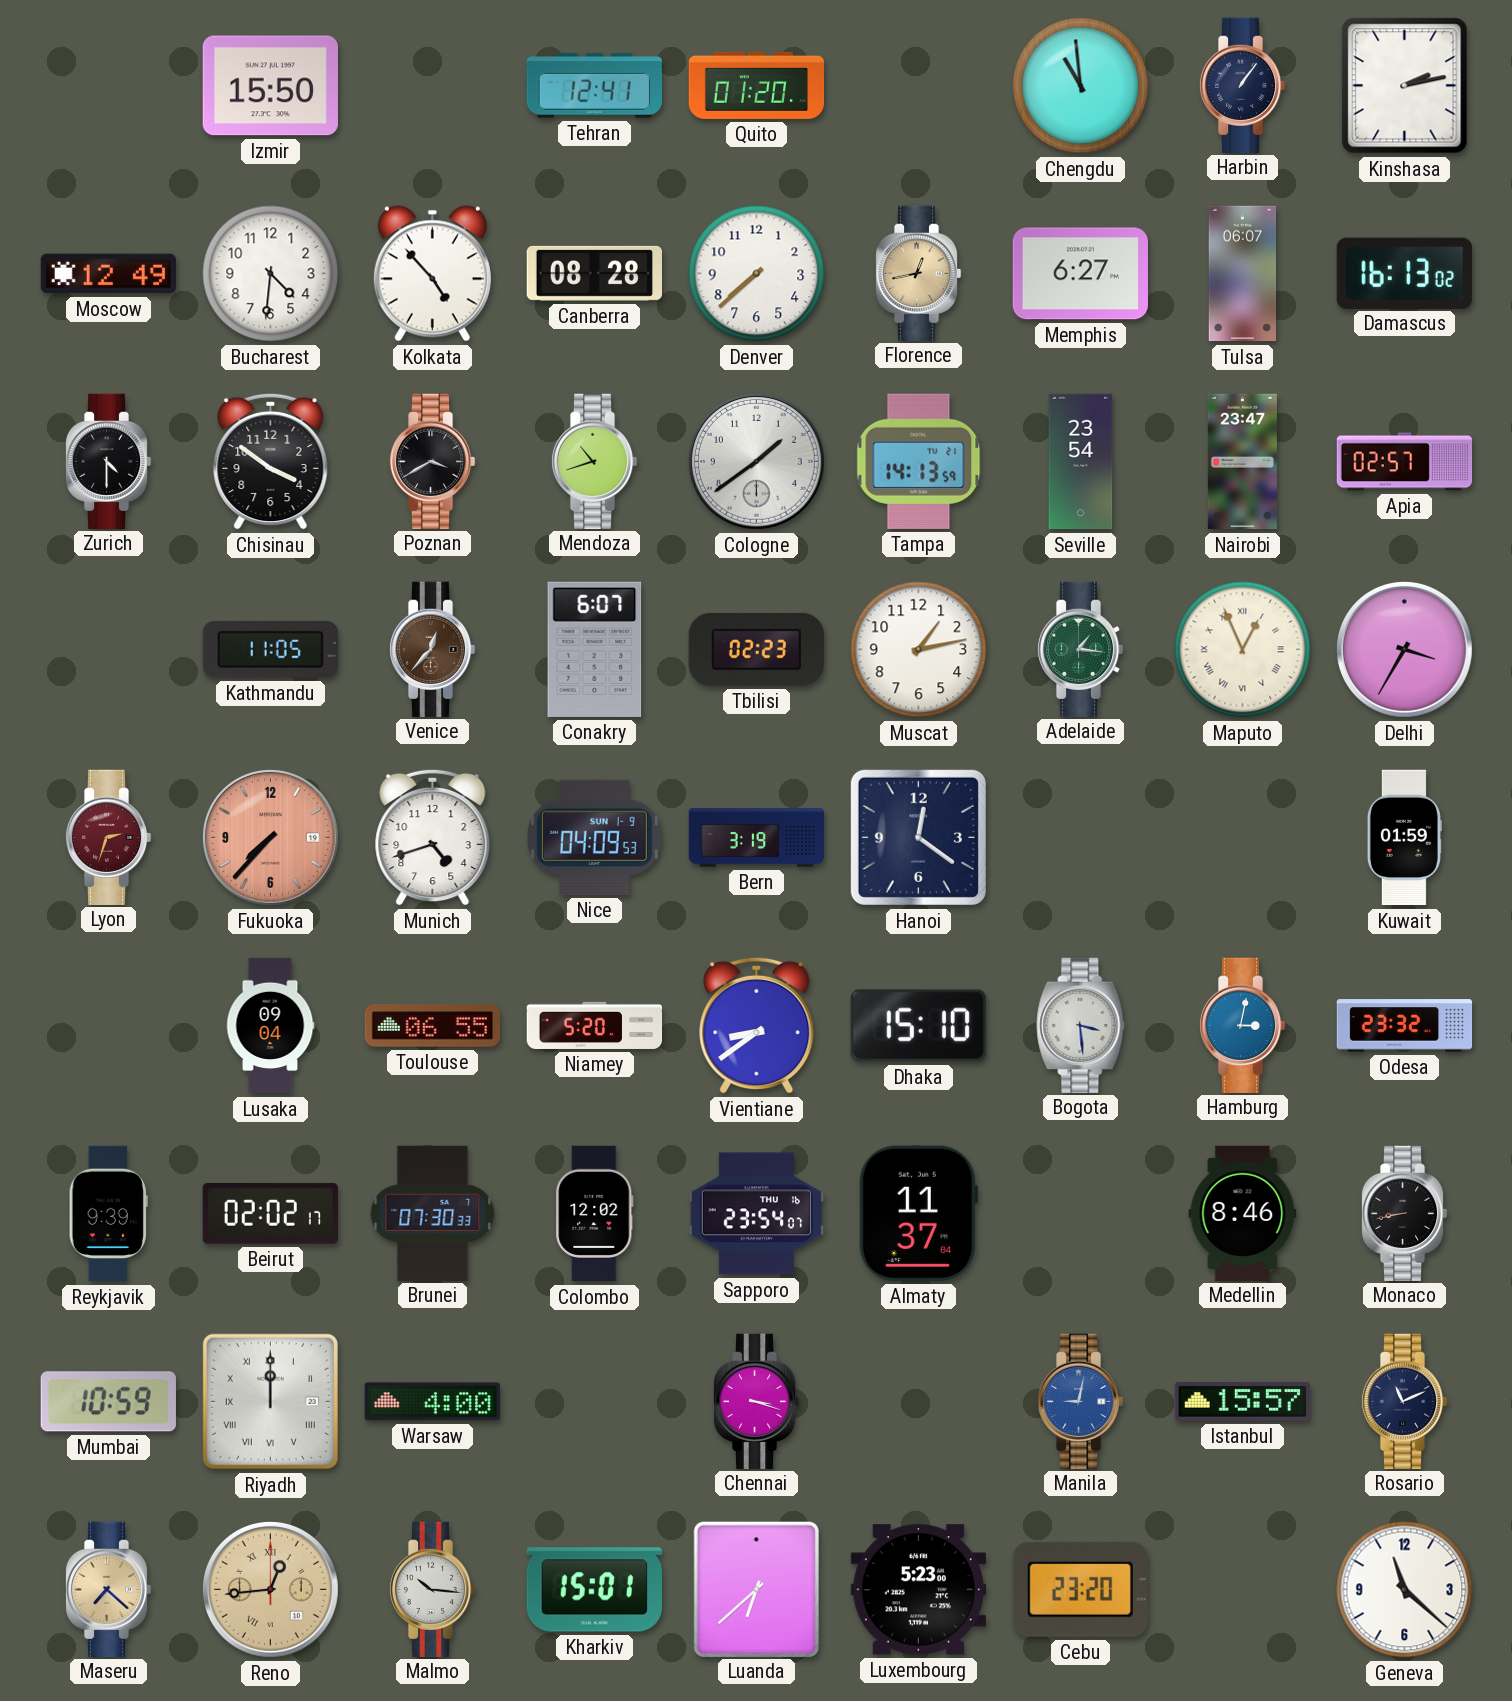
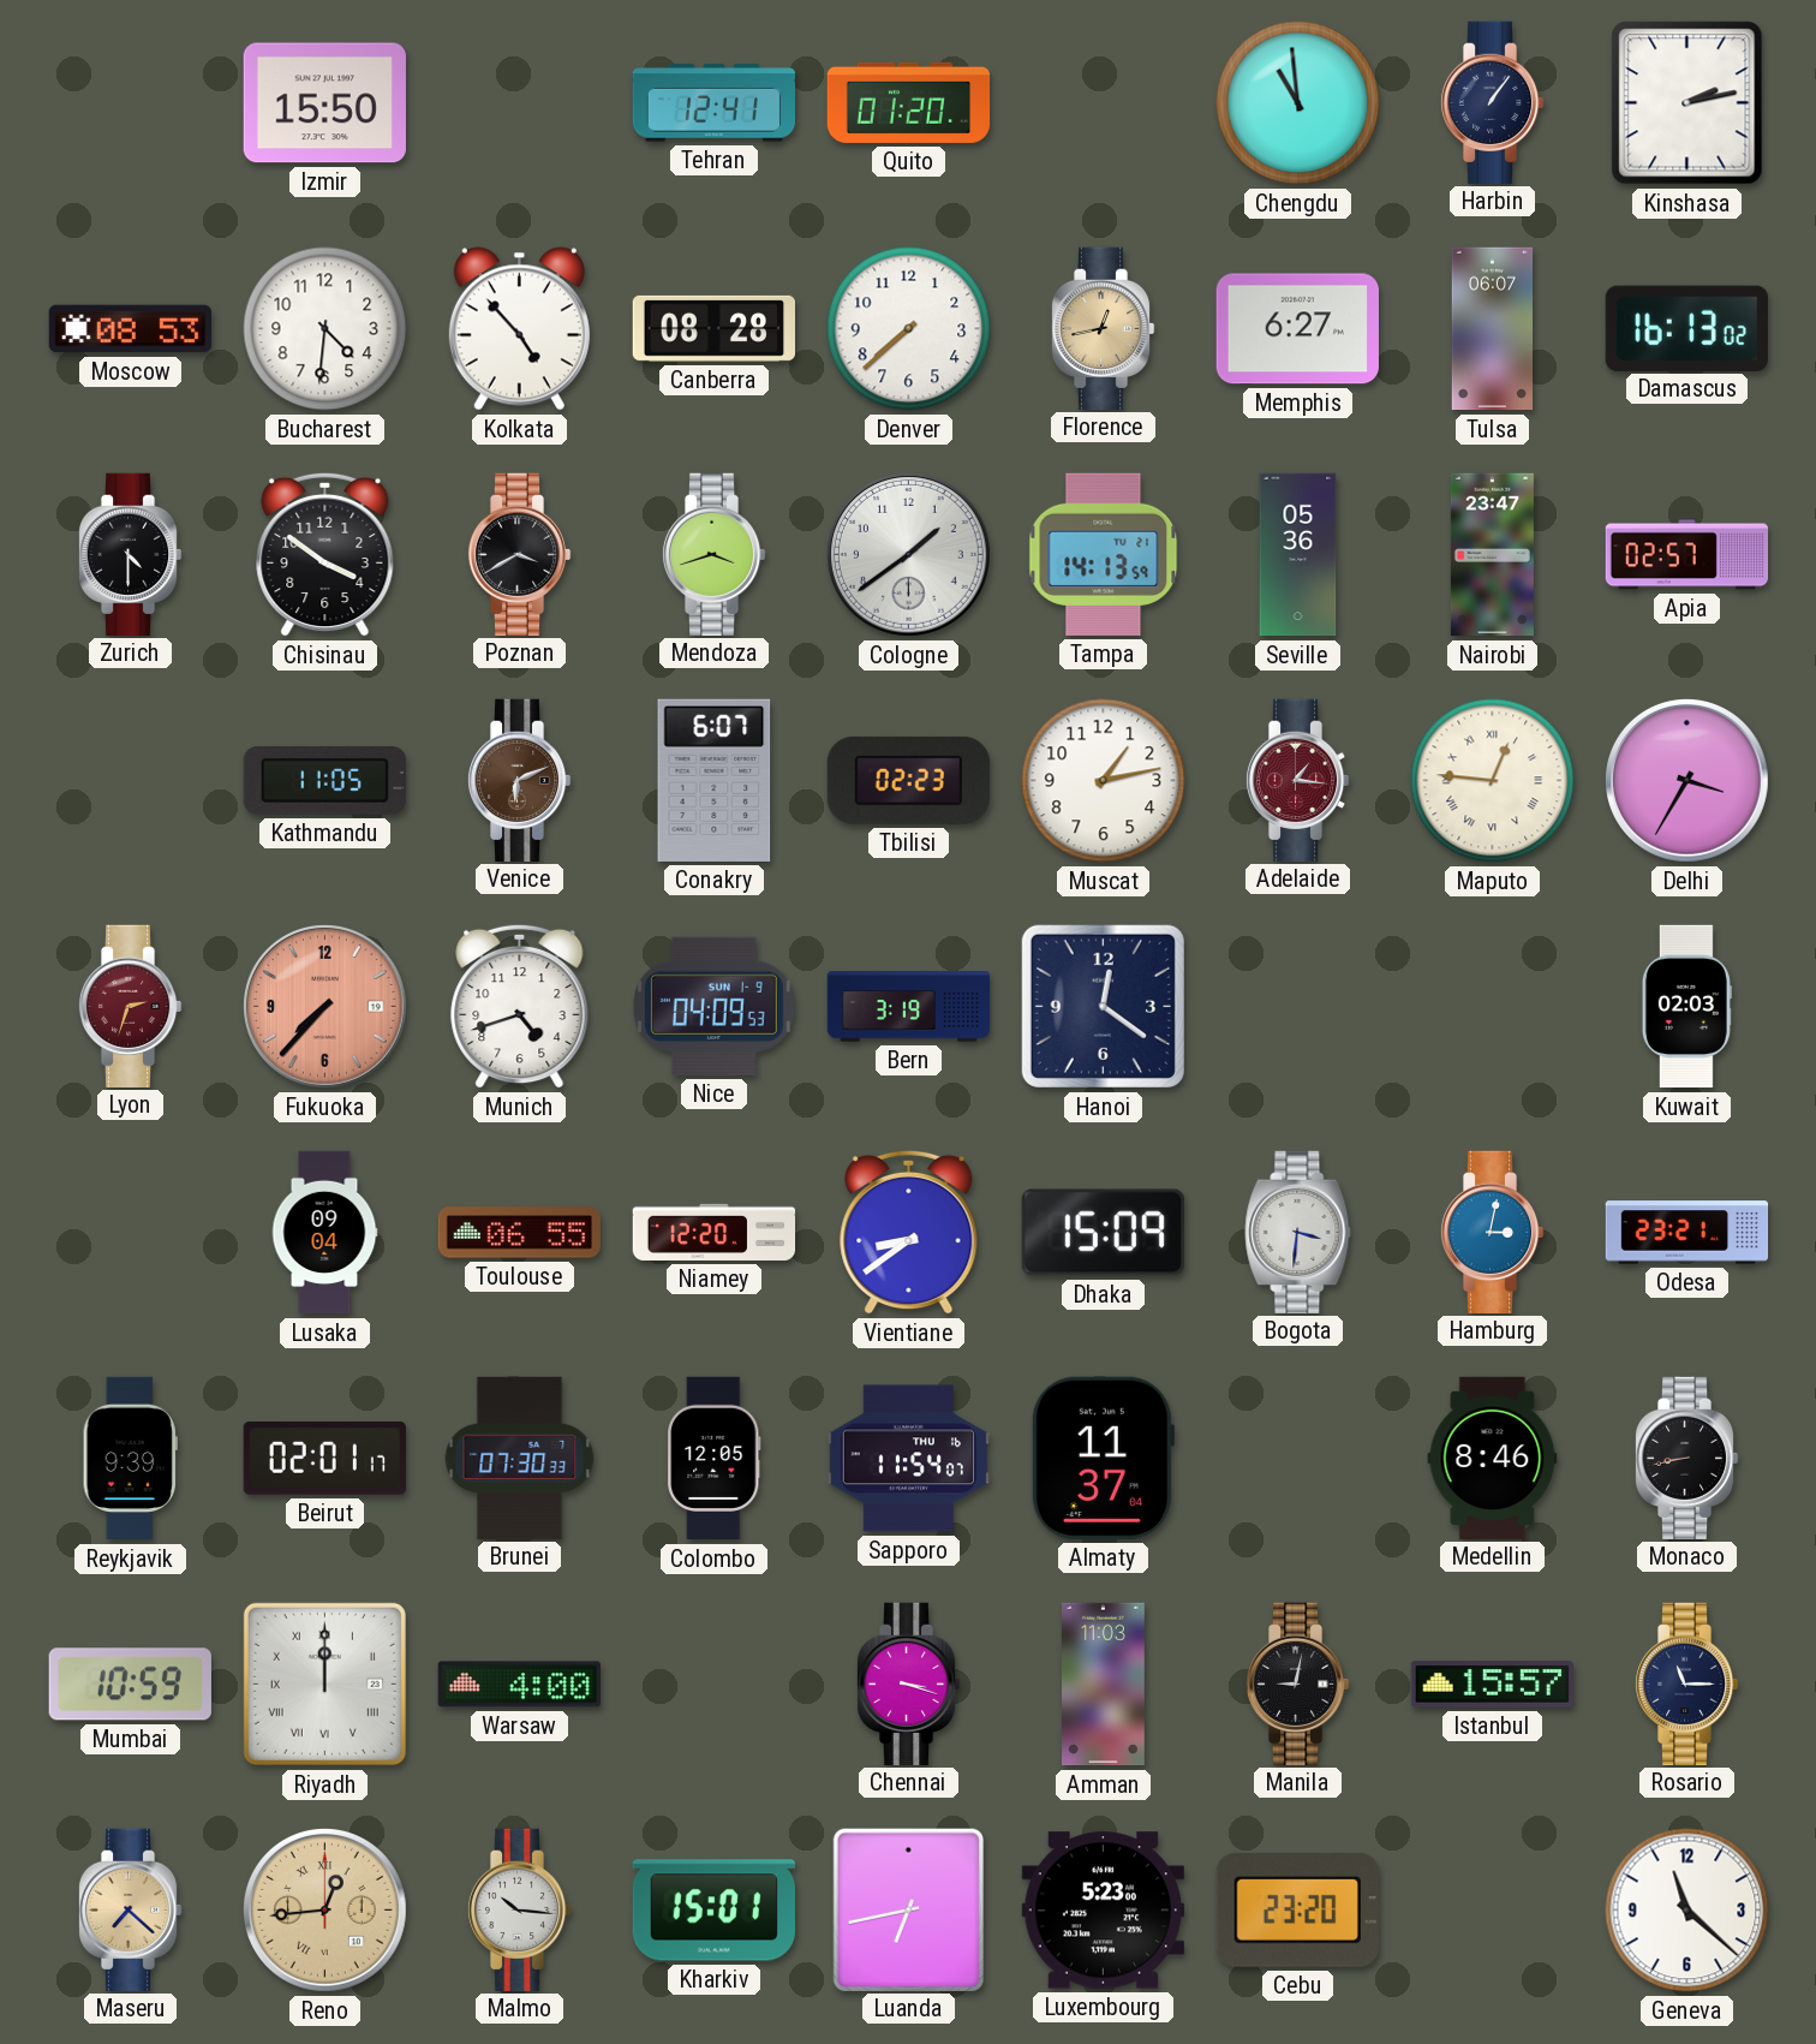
Moscow: 12:49 -> 08:53
Mendoza: 10:42 -> 3:42
Seville: 23:54 -> 05:36
Venice: 12:37 -> 6:11
Adelaide dial: green -> burgundy
Maputo: 12:56 -> 12:46
Kuwait: 01:59 -> 02:03
Niamey: 5:20 -> 12:20
Dhaka: 15:10 -> 15:09
Bogota: 3:29 -> 3:31
Odesa: 23:32 -> 23:21
Beirut: 02:02 -> 02:01
Colombo: 12:02 -> 12:05
Sapporo: 23:54 -> 11:54
Amman: none -> 11:03
Manila dial: blue -> black
Rosario: 11:11 -> 11:15
Luanda: 6:38 -> 6:43
